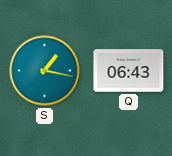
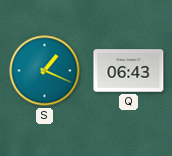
S: 1:17 -> 1:19
